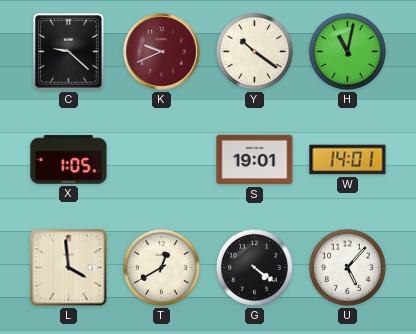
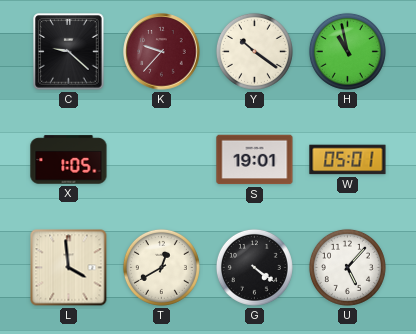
K: 9:41 -> 9:37
H: 11:02 -> 10:58
W: 14:01 -> 05:01
